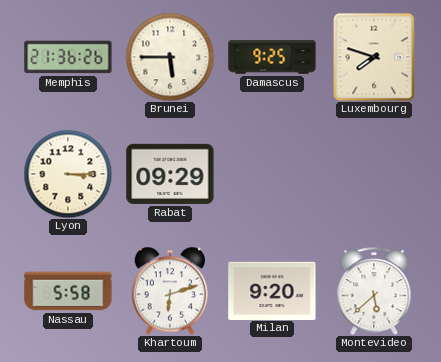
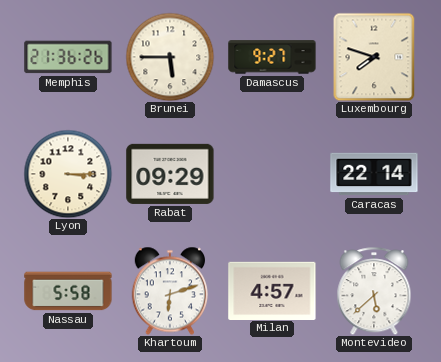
Damascus: 9:25 -> 9:27
Caracas: none -> 22:14
Milan: 9:20 -> 4:57
